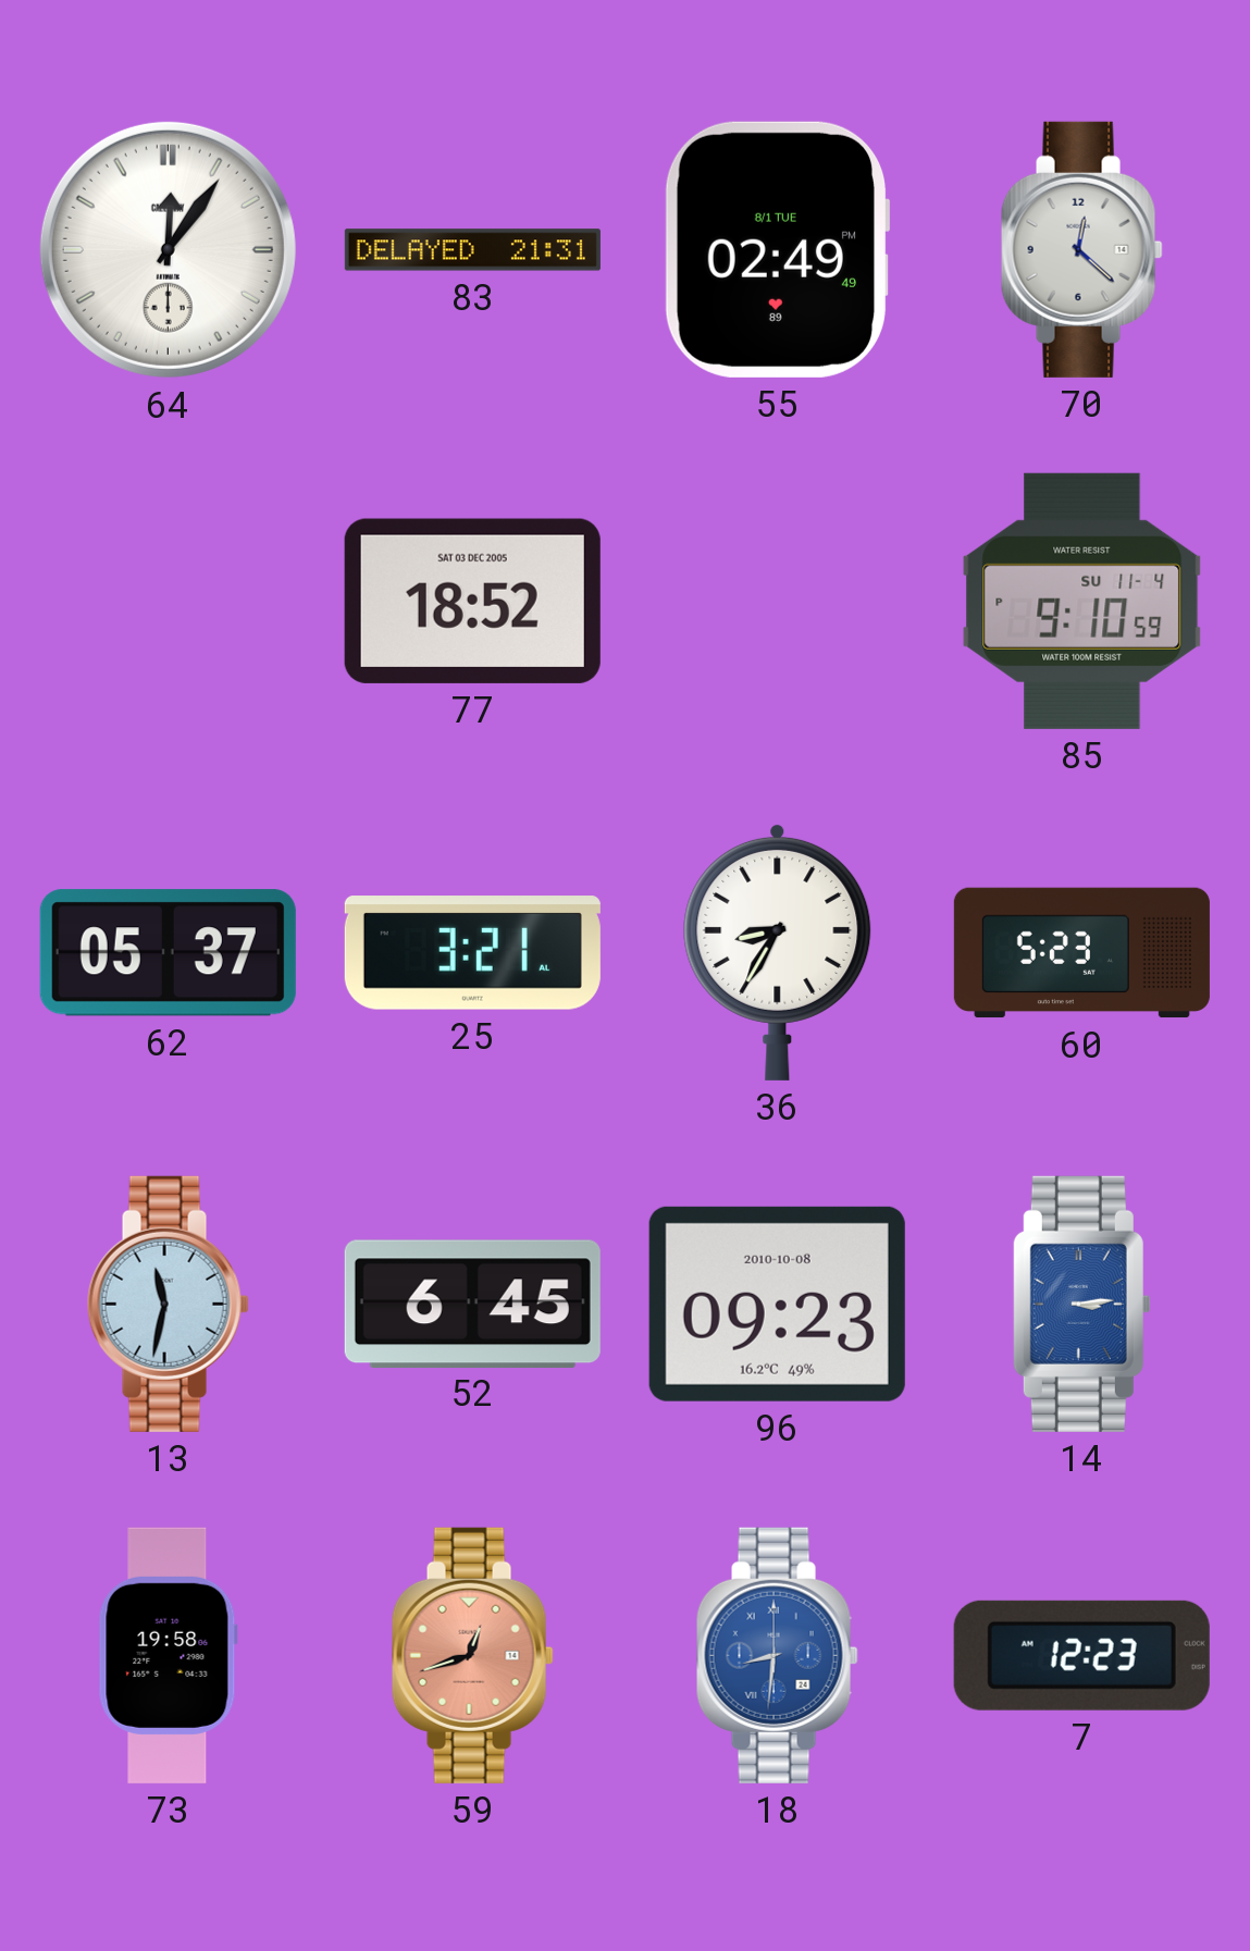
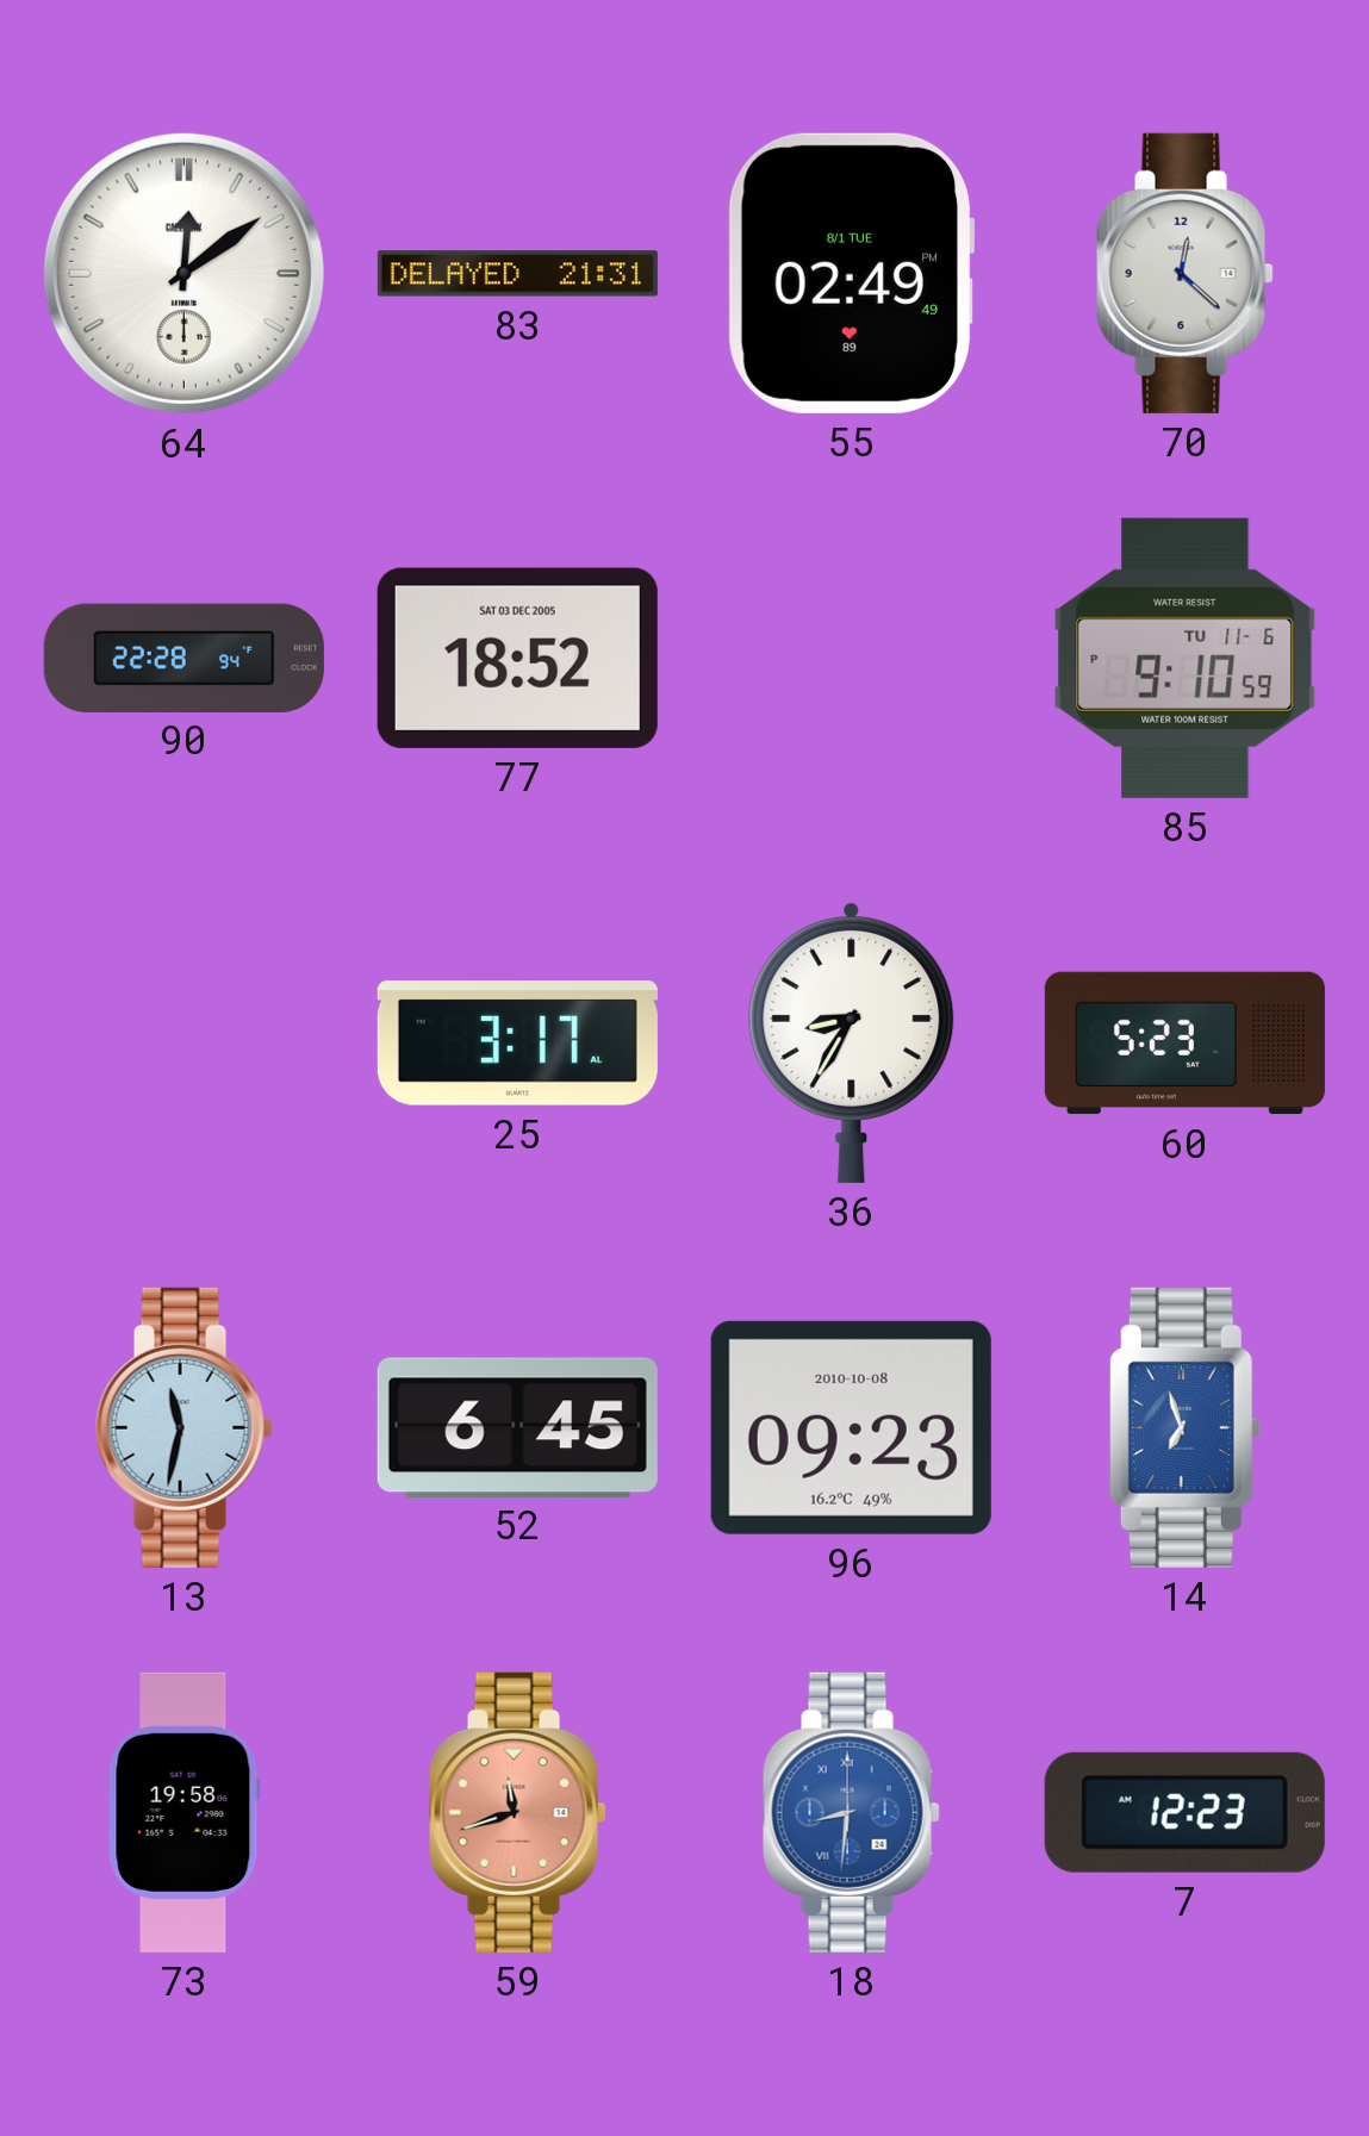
64: 12:06 -> 12:09
90: none -> 22:28
85 date: SU 11-4 -> TU 11-6
62: 05:37 -> none
25: 3:21 -> 3:17
14: 3:14 -> 6:57
59: 12:42 -> 11:42
